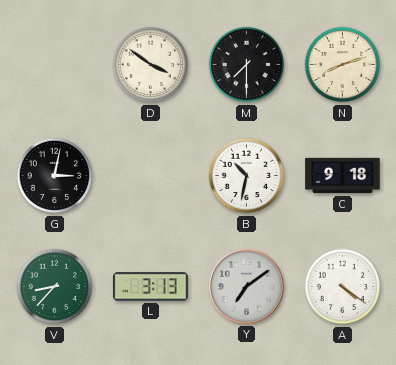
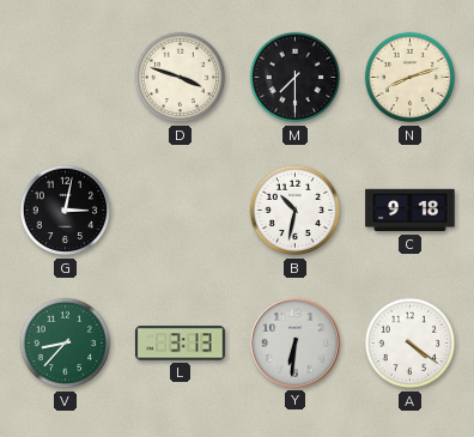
D: 3:51 -> 3:48
Y: 7:09 -> 6:31
